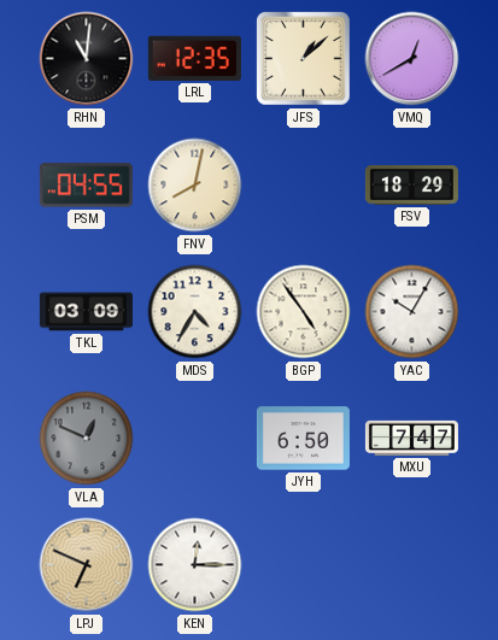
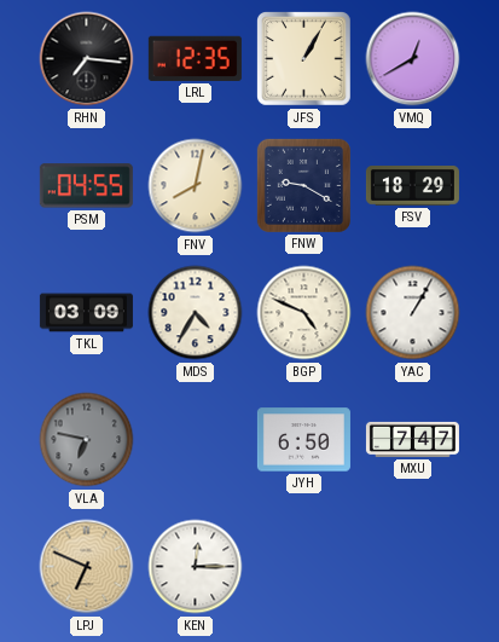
RHN: 11:01 -> 7:16
JFS: 1:08 -> 1:05
FNW: none -> 9:20
BGP: 4:54 -> 4:49
YAC: 10:05 -> 1:05
VLA: 12:49 -> 6:47
